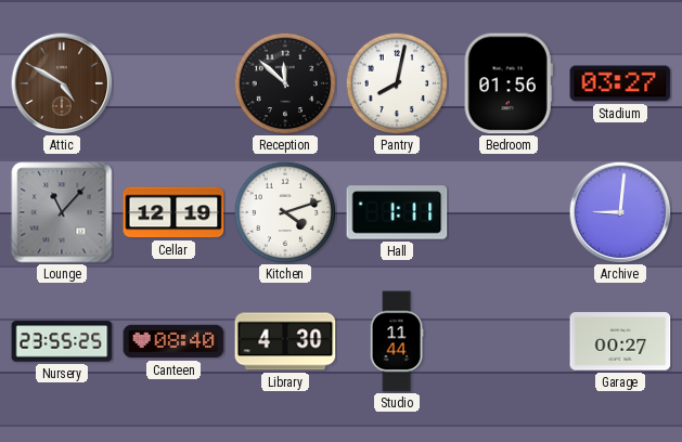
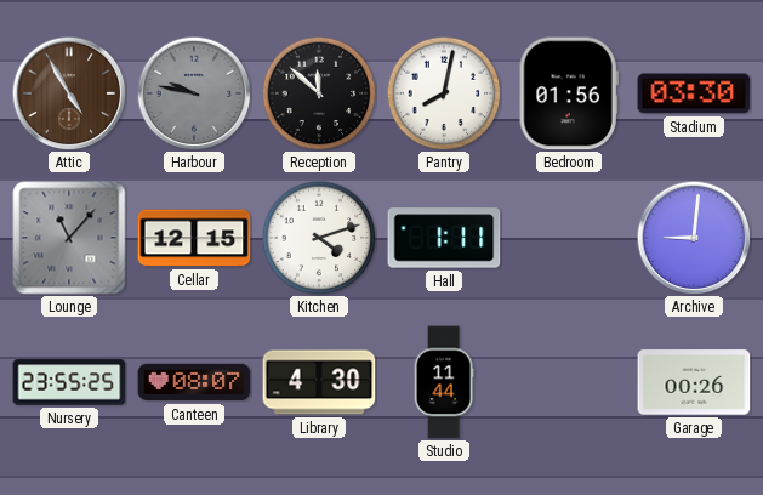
Attic: 4:50 -> 4:55
Harbour: none -> 9:47
Stadium: 03:27 -> 03:30
Cellar: 12:19 -> 12:15
Canteen: 08:40 -> 08:07
Garage: 00:27 -> 00:26
